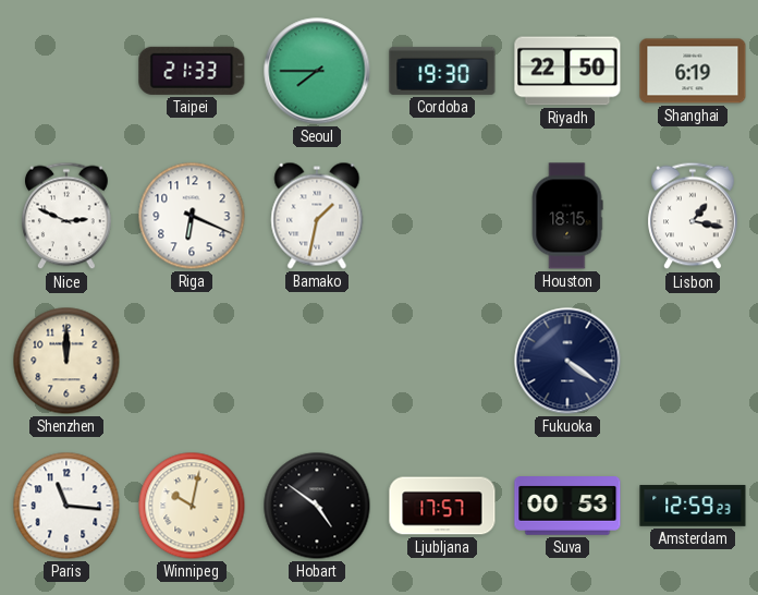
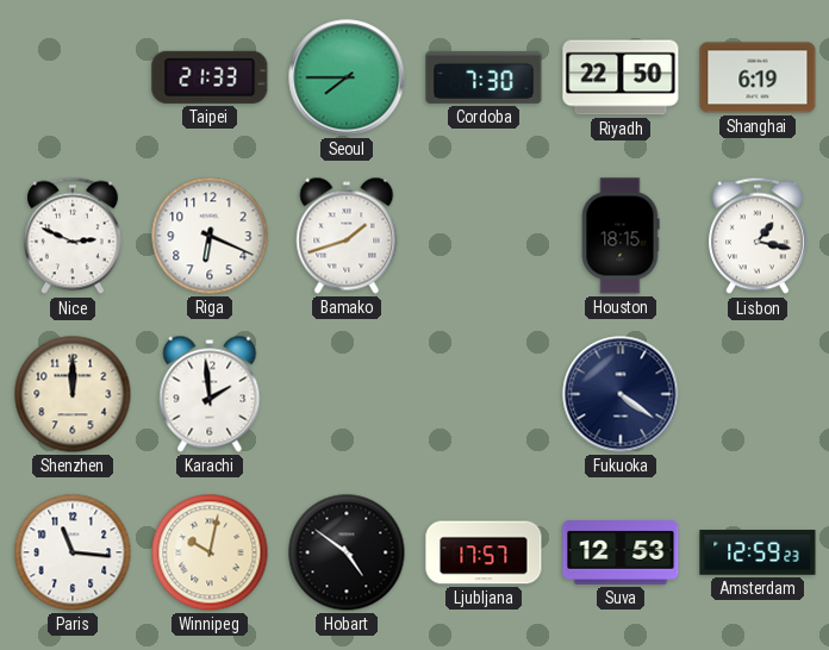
Cordoba: 19:30 -> 7:30
Bamako: 1:32 -> 1:42
Karachi: none -> 1:59
Suva: 00:53 -> 12:53
